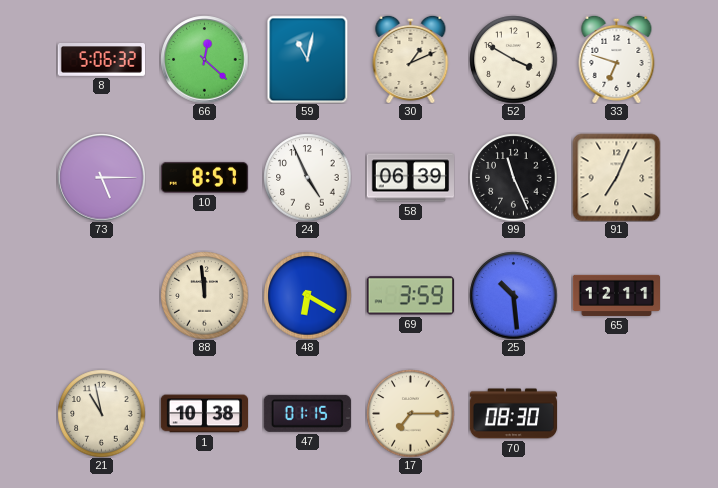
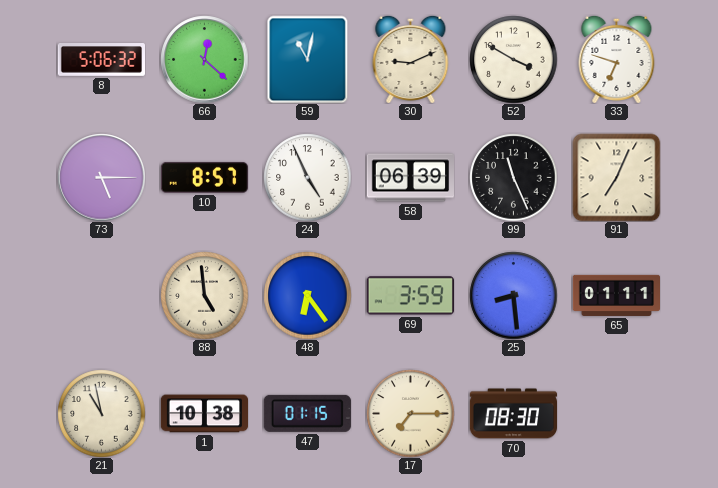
30: 1:11 -> 9:11
88: 11:59 -> 4:59
48: 6:20 -> 6:24
25: 10:29 -> 8:29
65: 12:11 -> 01:11
